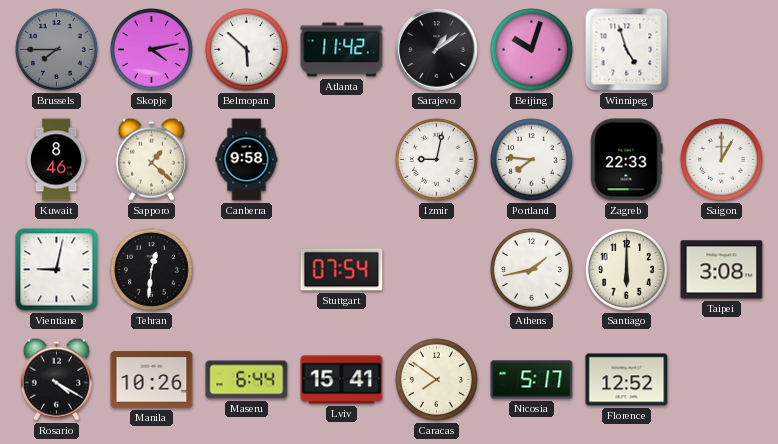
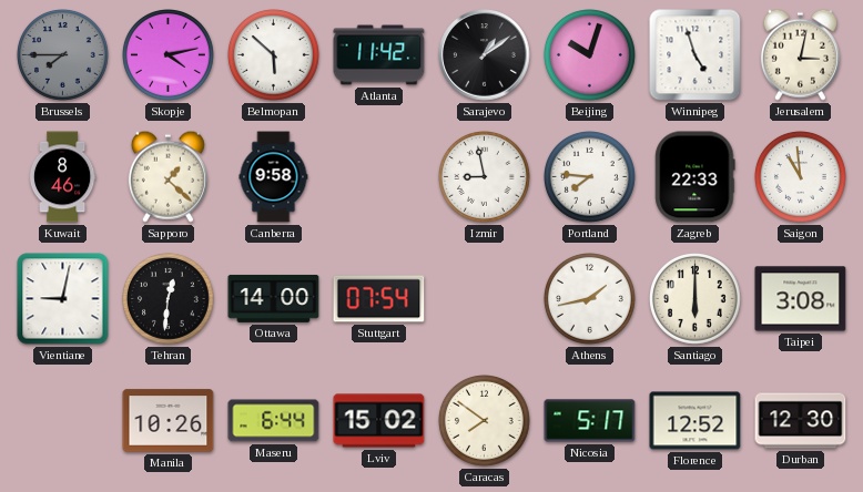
Jerusalem: none -> 3:02
Izmir: 9:02 -> 8:58
Saigon: 1:00 -> 10:59
Ottawa: none -> 14:00
Rosario: 4:20 -> none
Lviv: 15:41 -> 15:02
Durban: none -> 12:30
